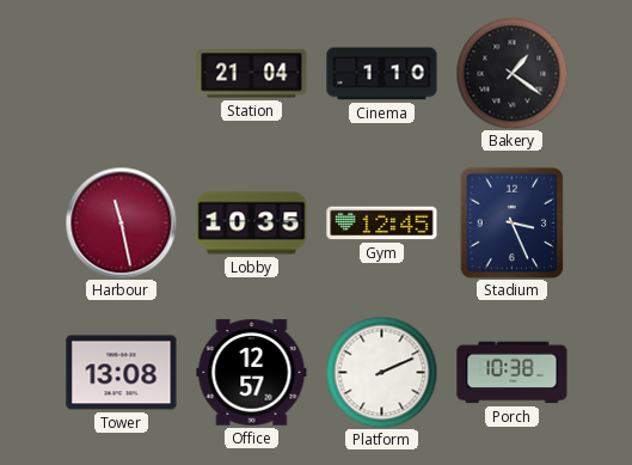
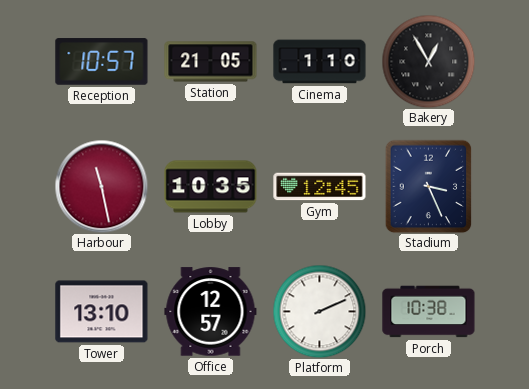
Reception: none -> 10:57
Station: 21:04 -> 21:05
Bakery: 1:21 -> 12:55
Tower: 13:08 -> 13:10
